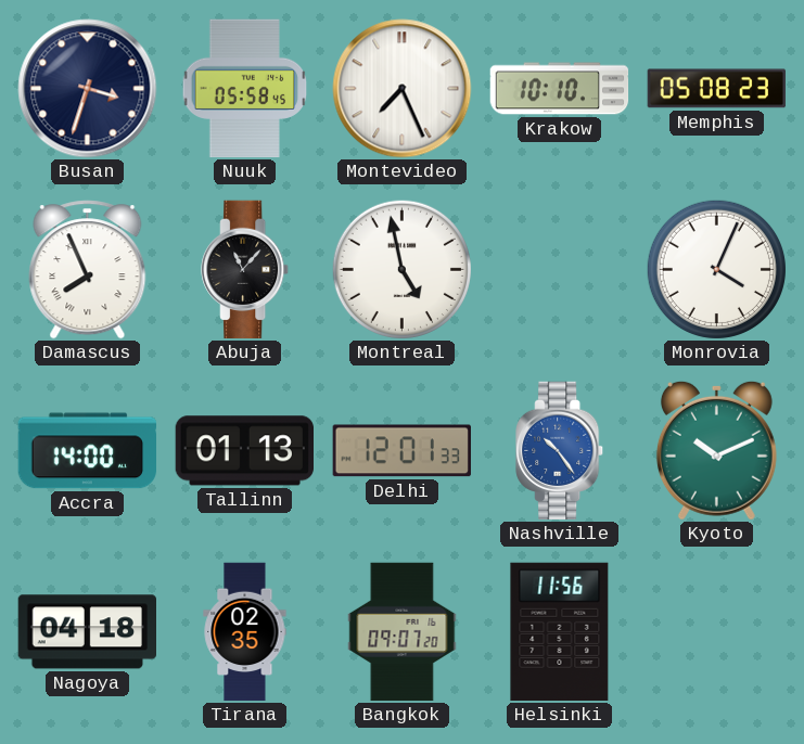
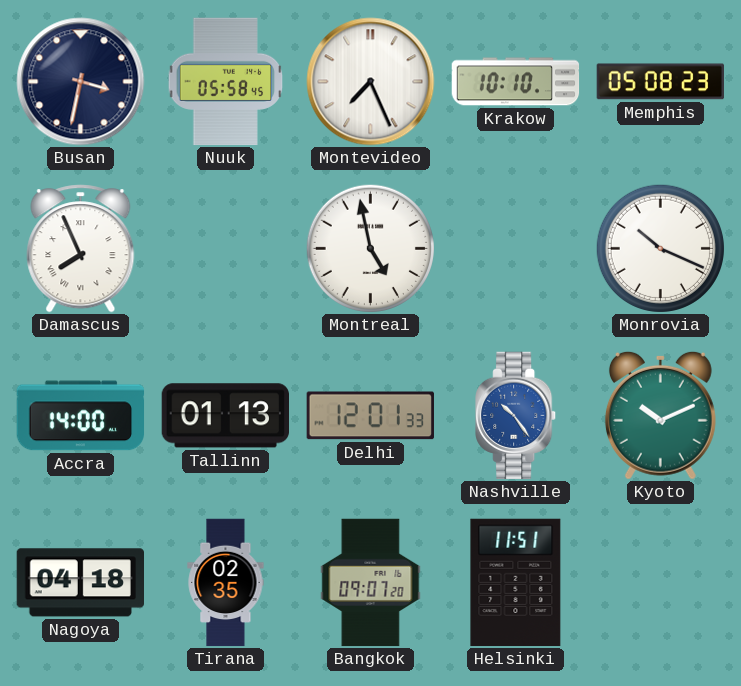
Busan: 3:33 -> 3:32
Abuja: 11:07 -> none
Monrovia: 4:04 -> 10:19
Helsinki: 11:56 -> 11:51
